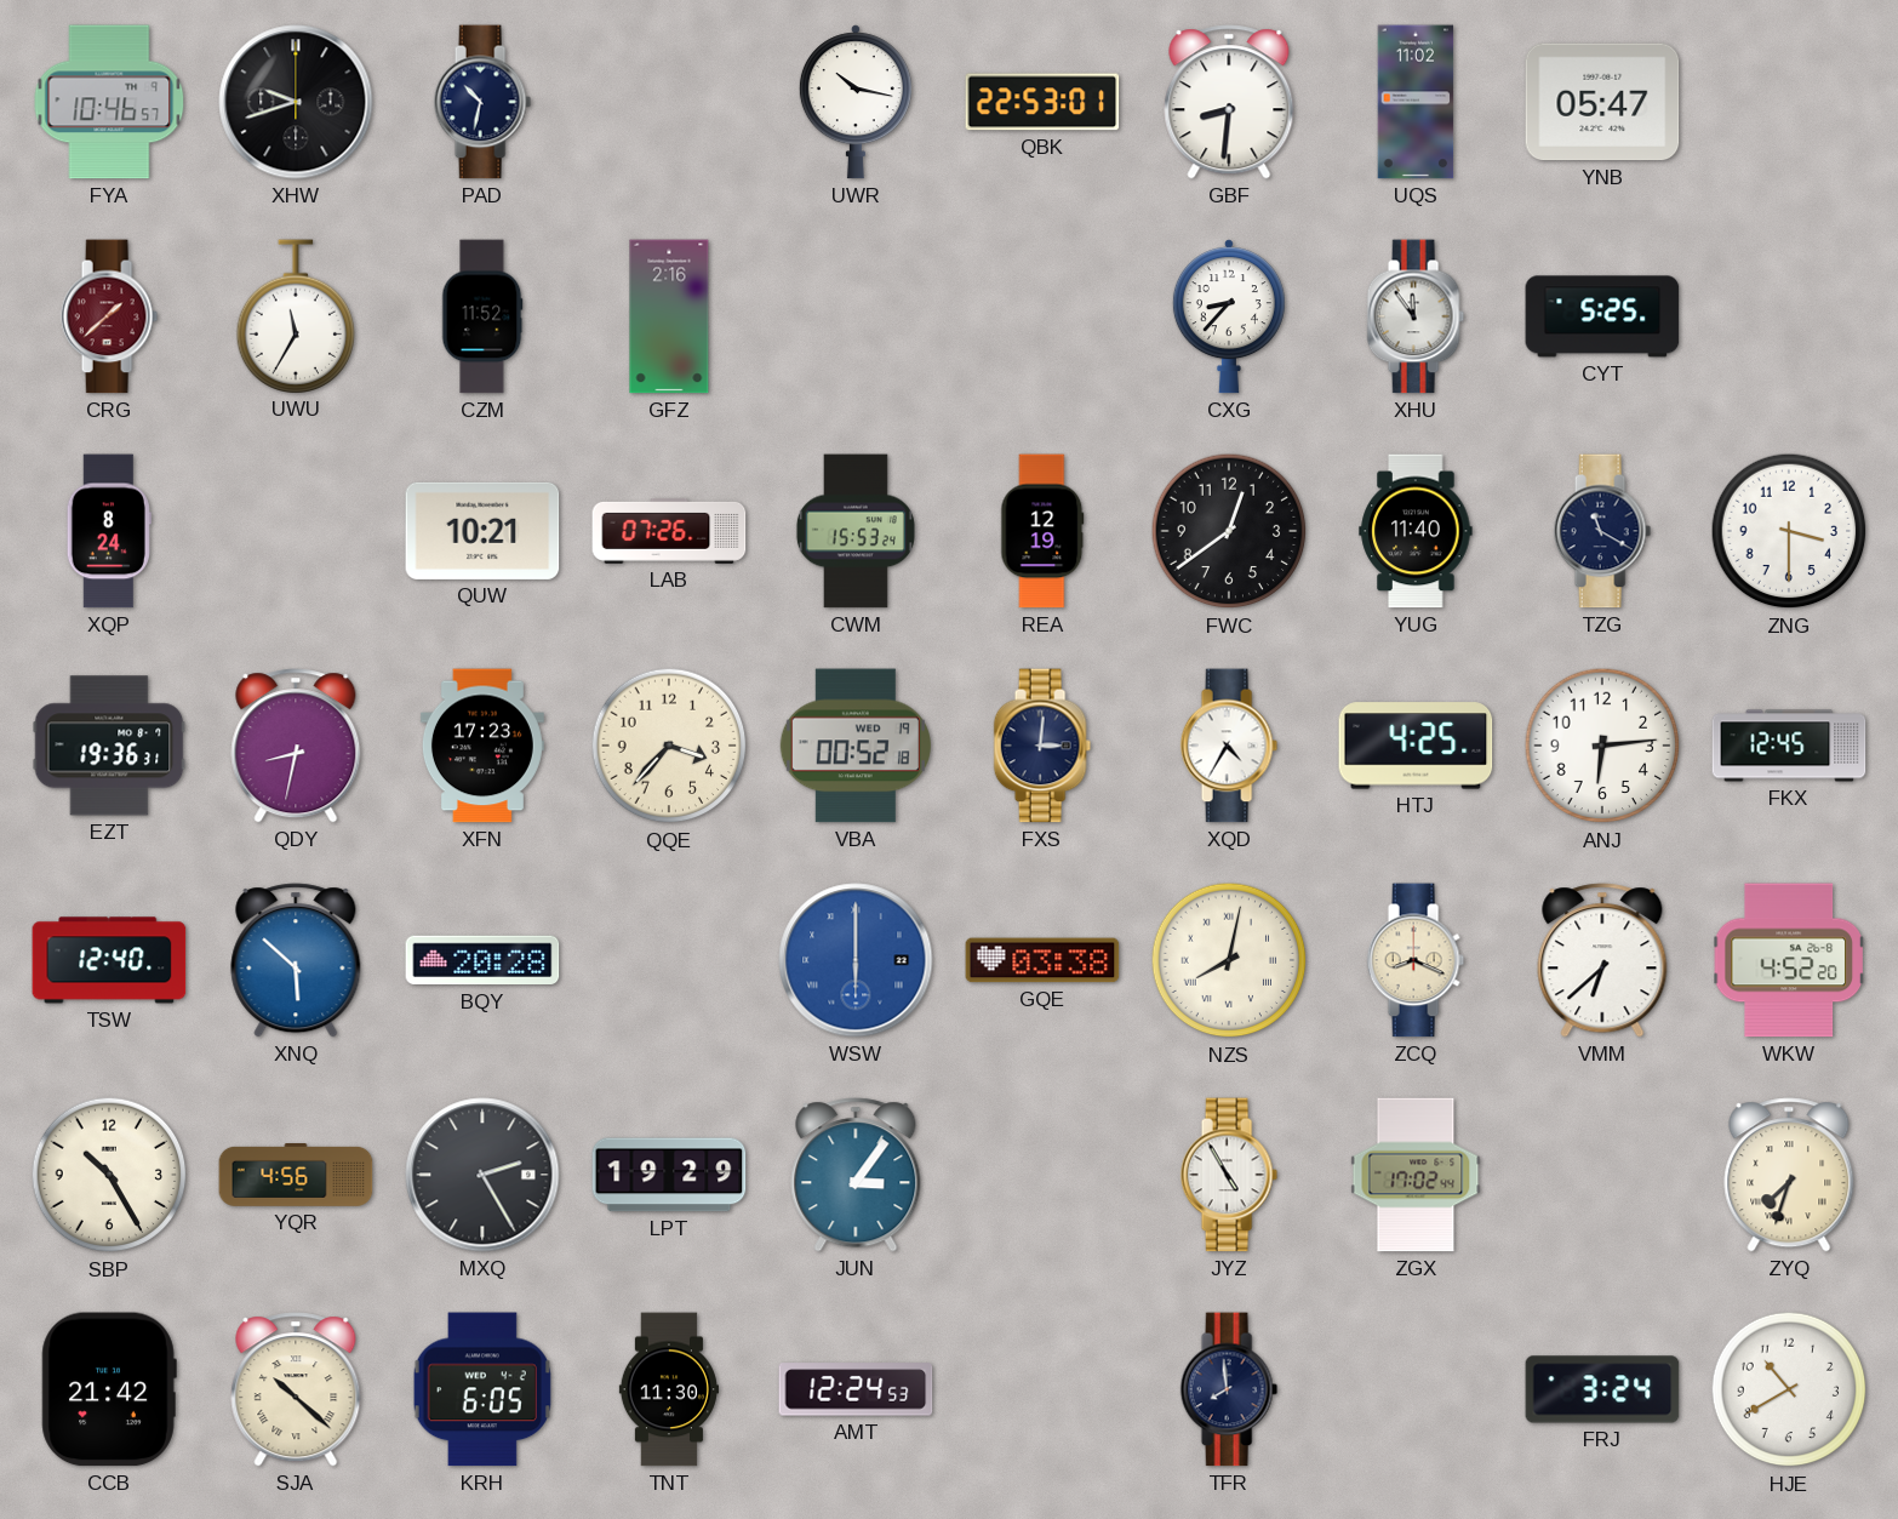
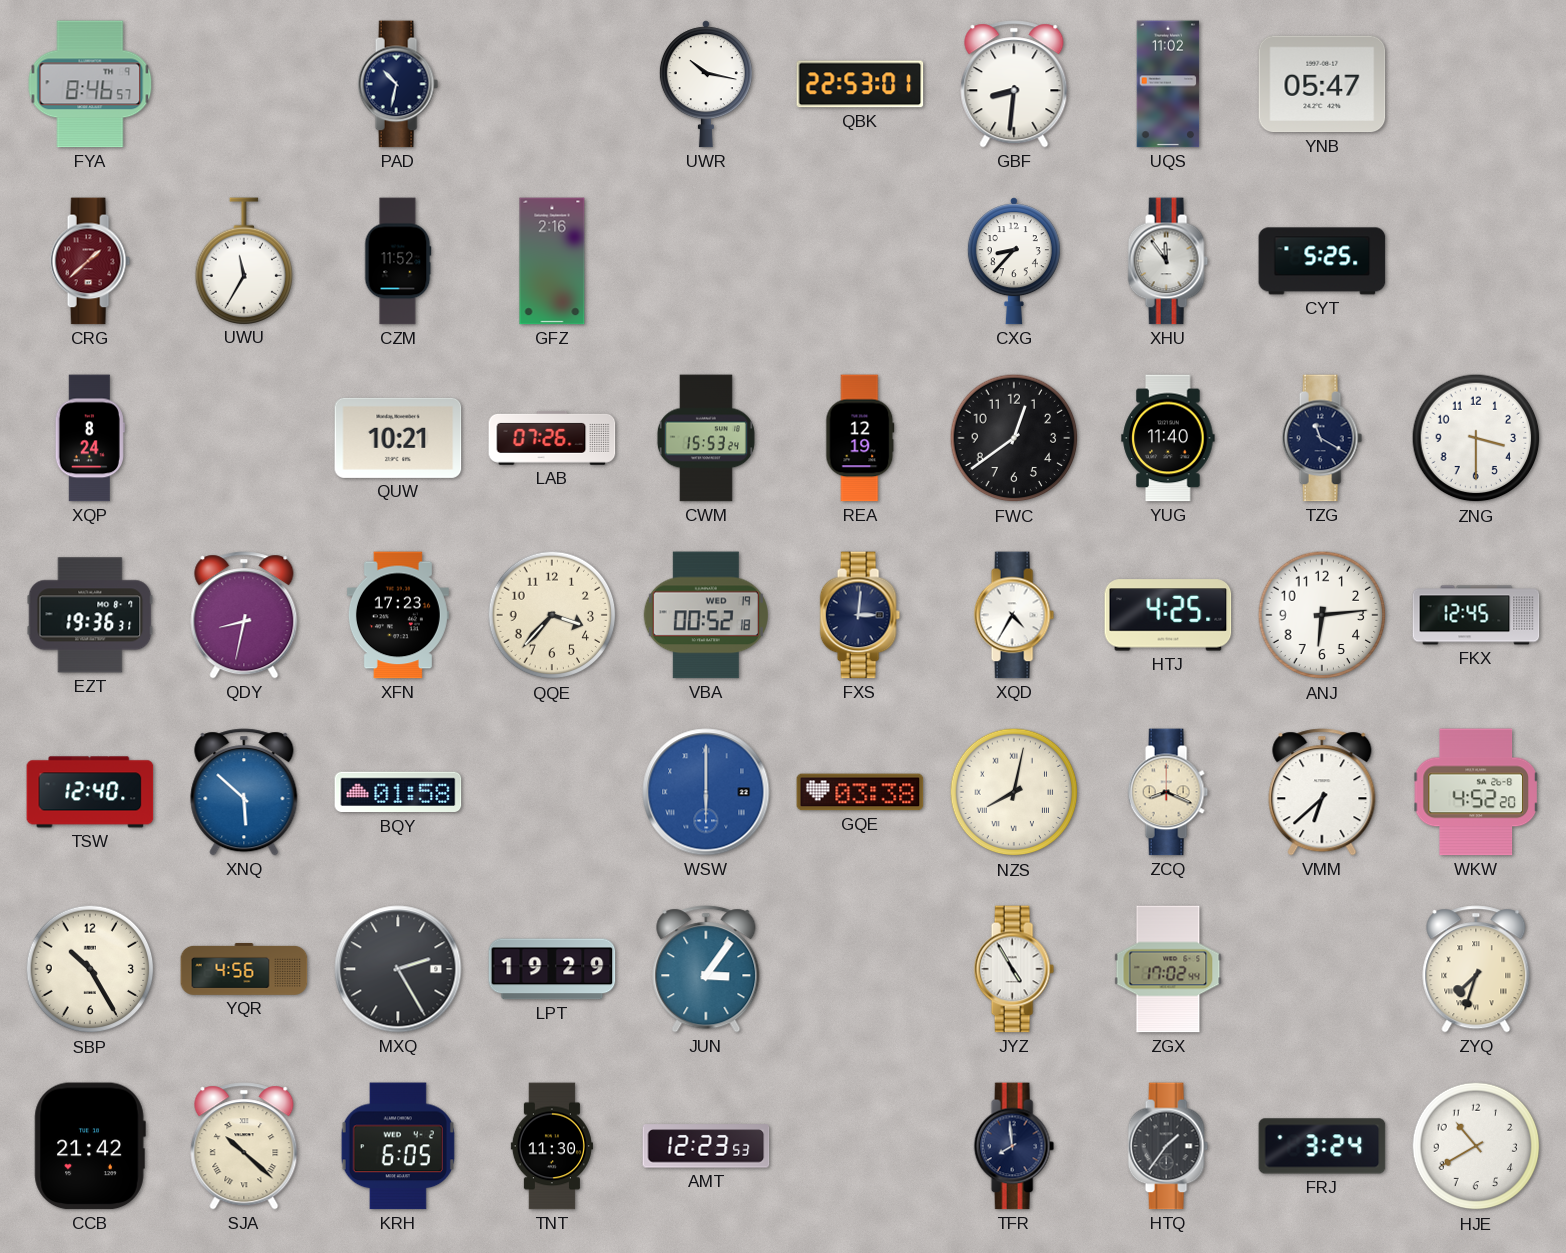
FYA: 10:46 -> 8:46
XHW: 9:42 -> none
BQY: 20:28 -> 01:58
AMT: 12:24 -> 12:23
HTQ: none -> 1:36
